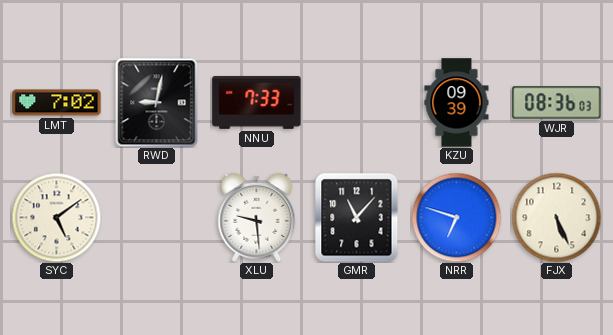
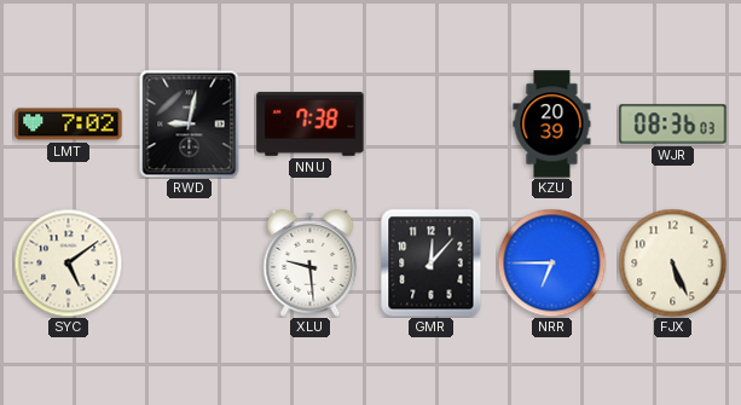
NNU: 7:33 -> 7:38
KZU: 09:39 -> 20:39
GMR: 11:07 -> 12:07
NRR: 6:48 -> 6:45
